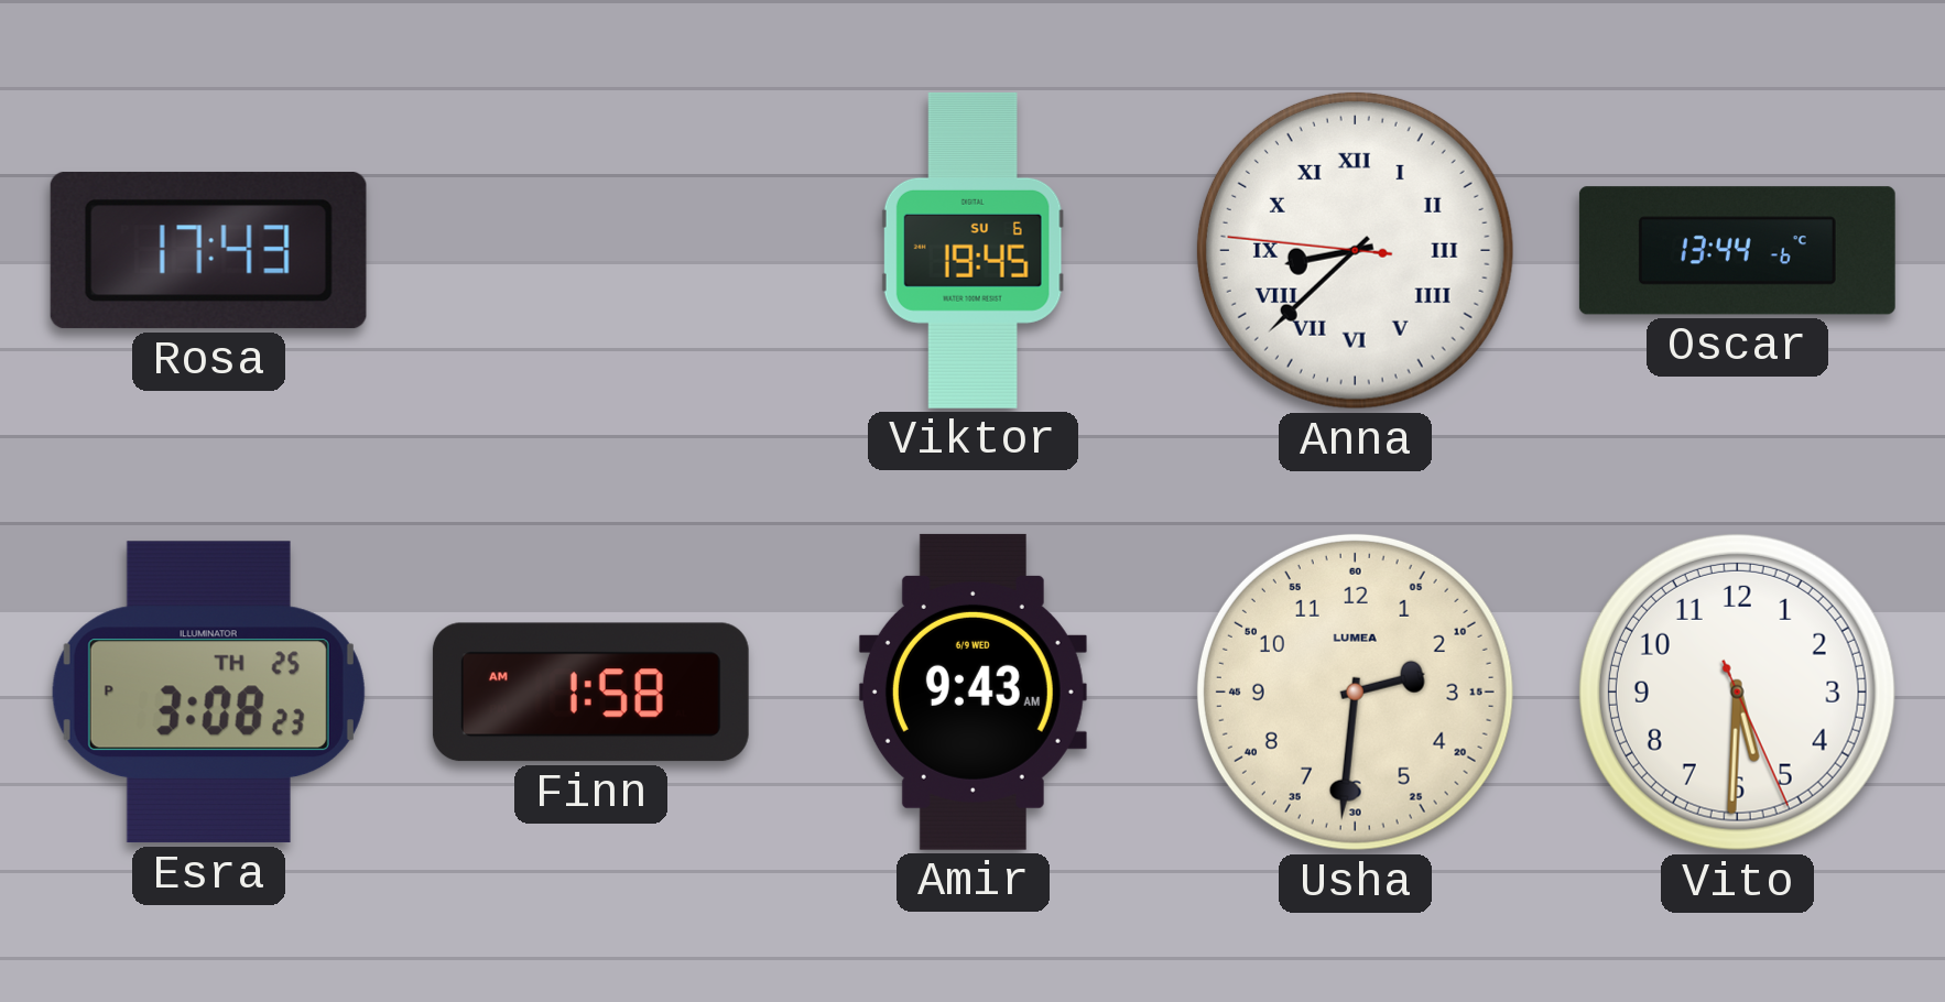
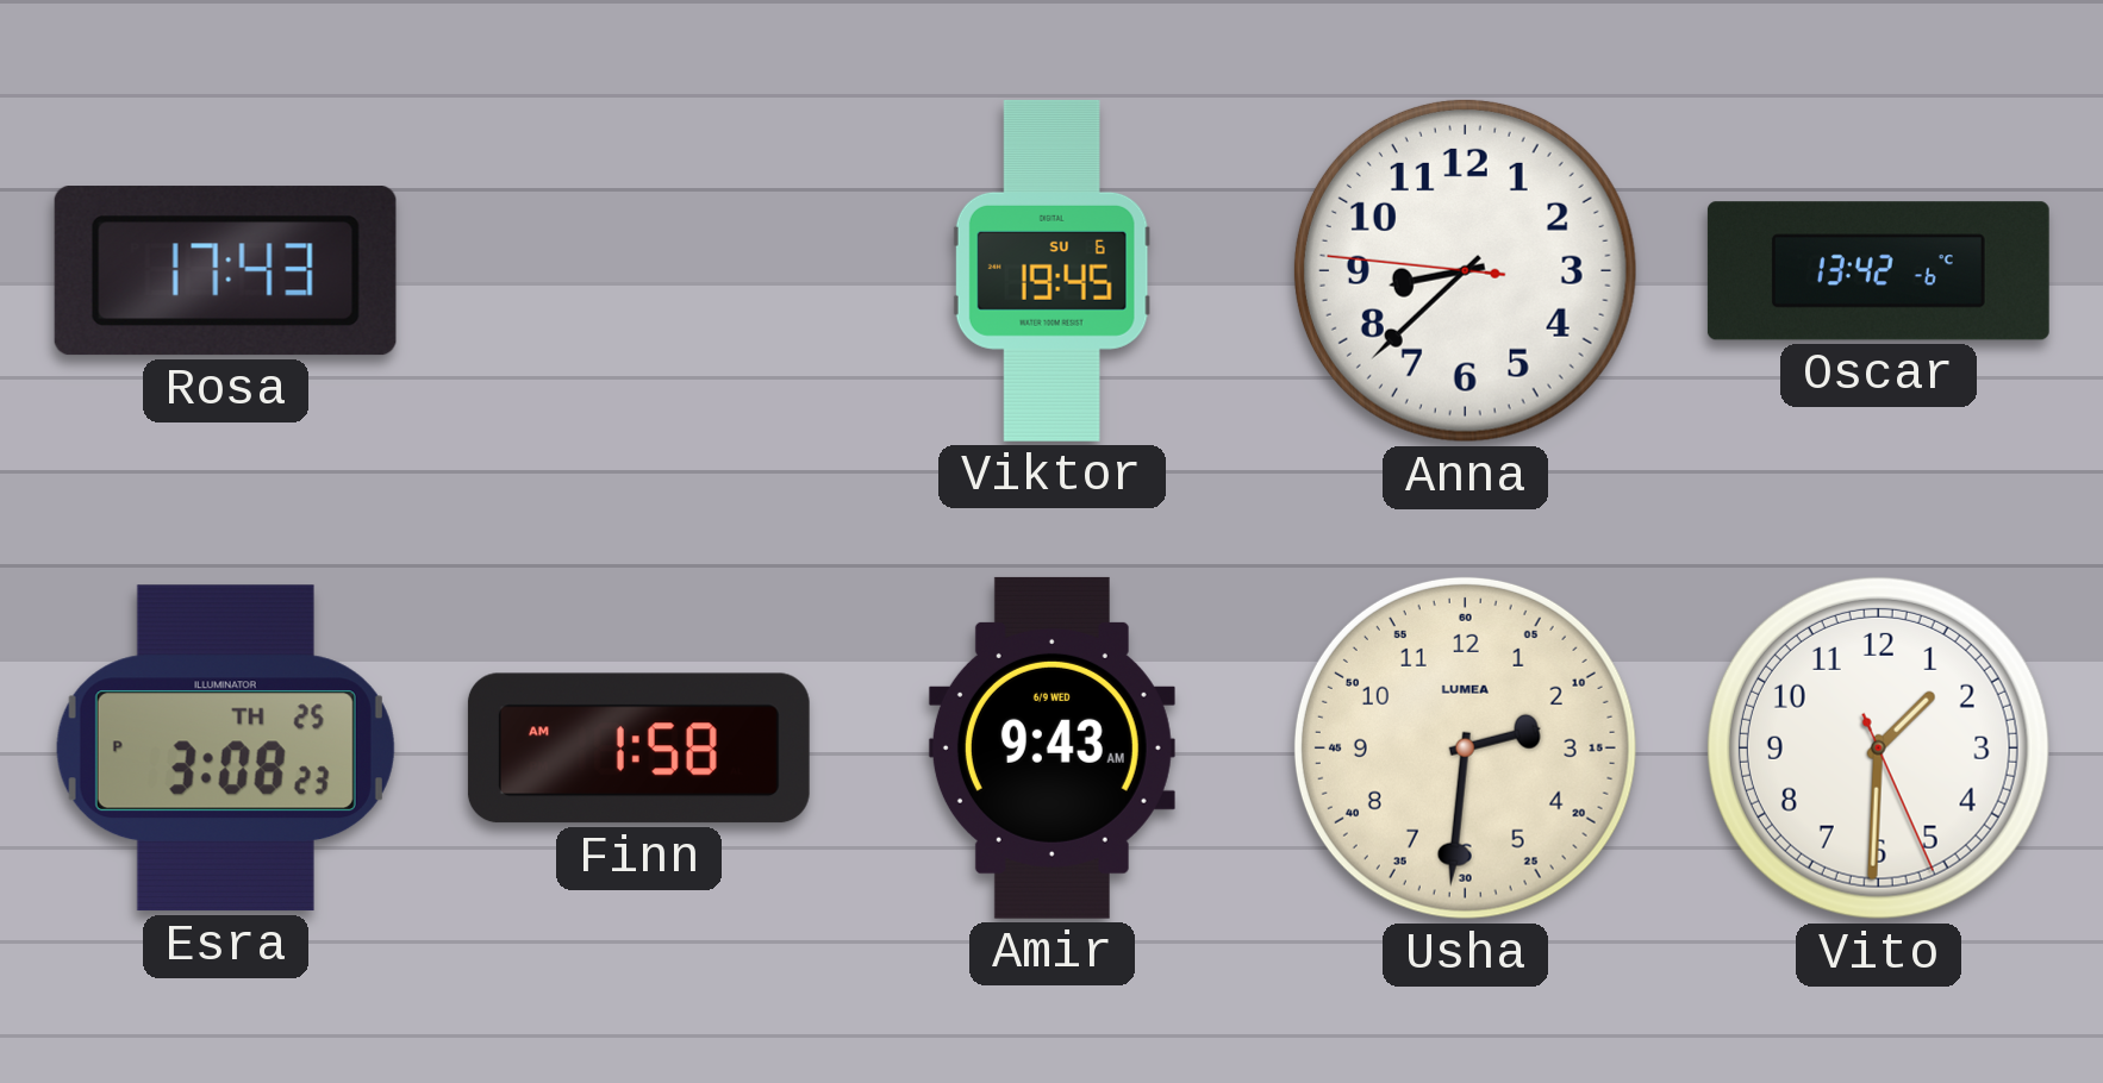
Anna numerals: Roman -> Arabic
Oscar: 13:44 -> 13:42
Vito: 5:30 -> 1:30
